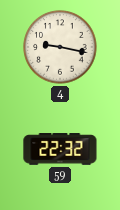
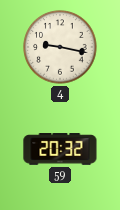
59: 22:32 -> 20:32
